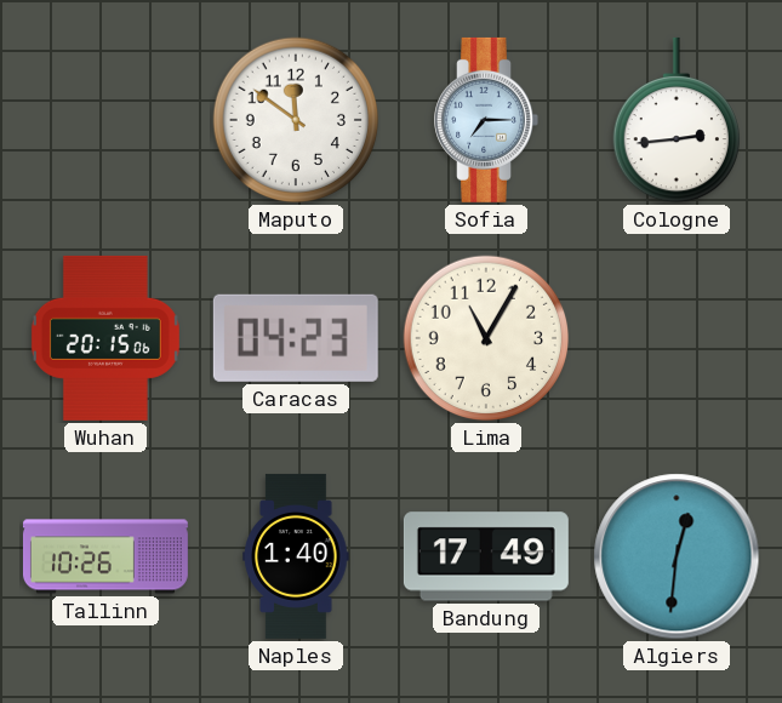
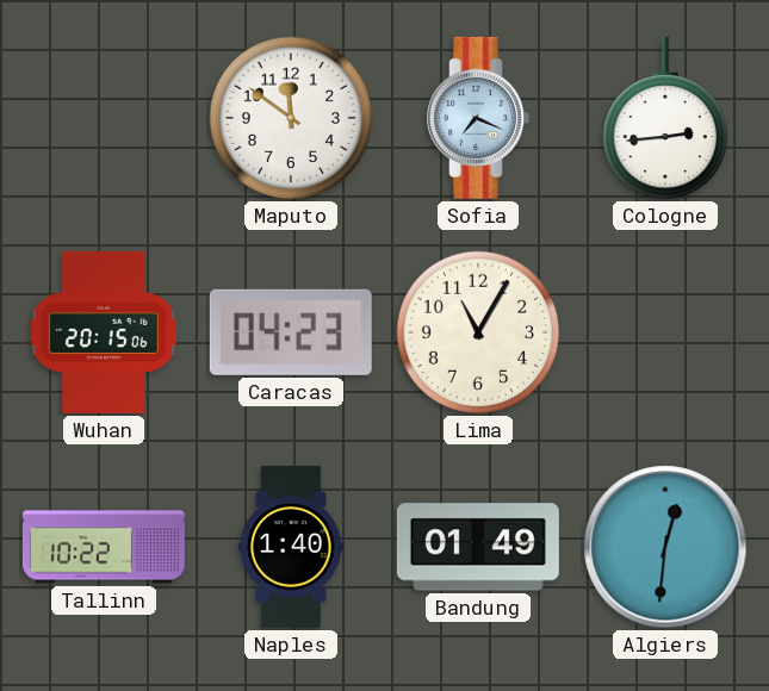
Sofia: 7:15 -> 7:19
Tallinn: 10:26 -> 10:22
Bandung: 17:49 -> 01:49
